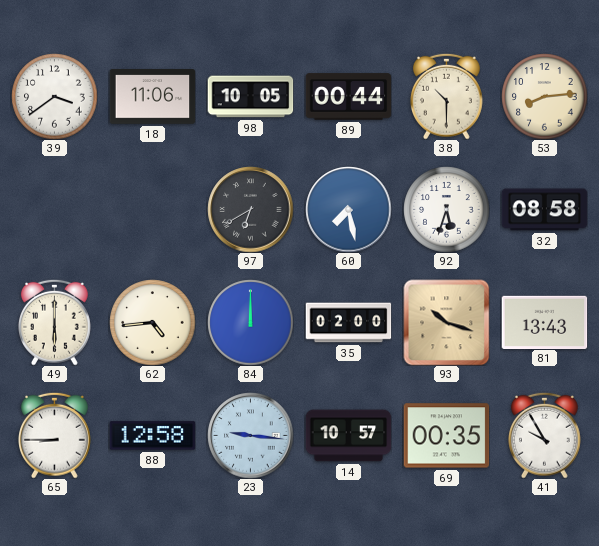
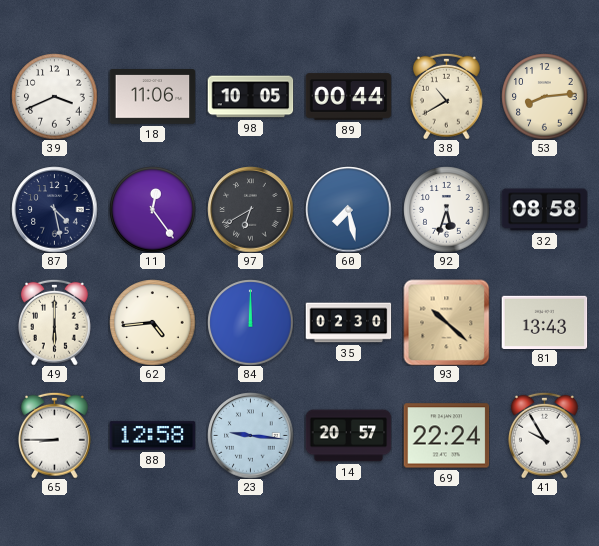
39: 3:39 -> 3:41
38: 10:30 -> 10:40
87: none -> 4:28
11: none -> 12:24
35: 02:00 -> 02:30
93: 10:18 -> 10:22
14: 10:57 -> 20:57
69: 00:35 -> 22:24
